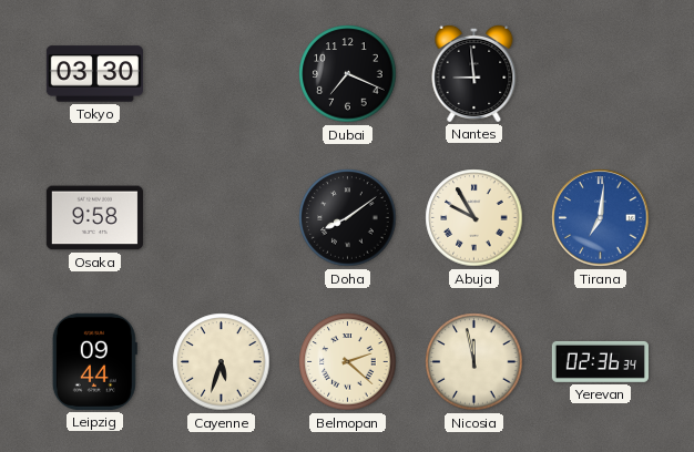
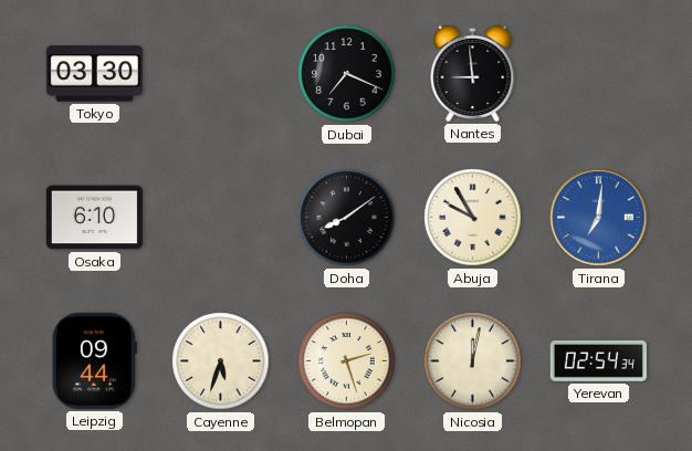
Osaka: 9:58 -> 6:10
Belmopan: 2:22 -> 2:27
Nicosia: 11:58 -> 12:02
Yerevan: 02:36 -> 02:54
